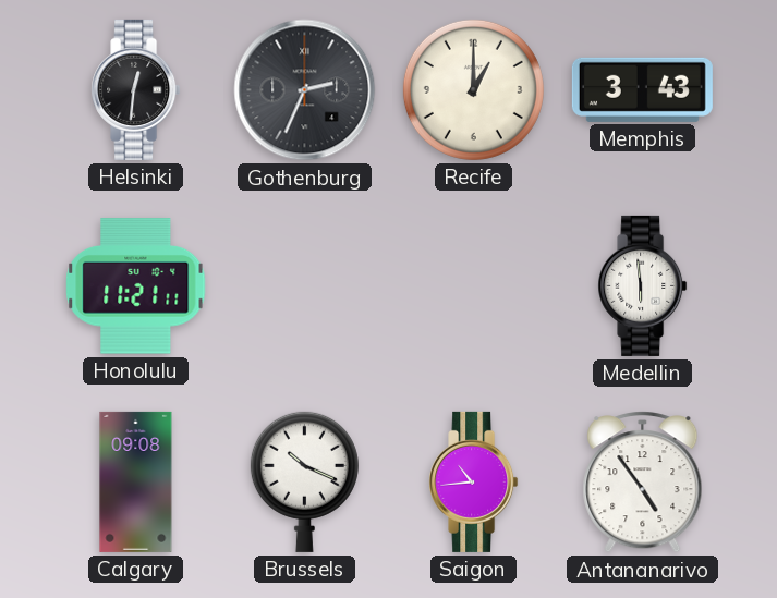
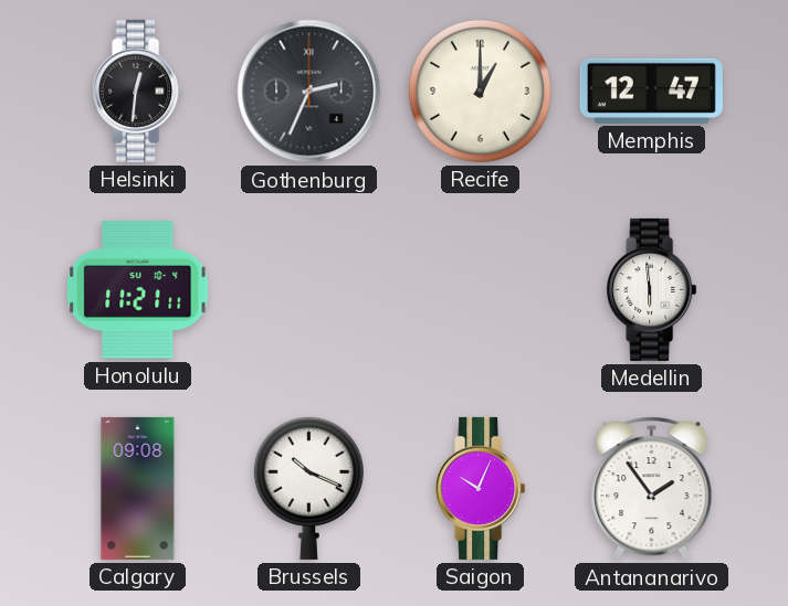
Memphis: 3:43 -> 12:47
Saigon: 10:44 -> 10:04
Antananarivo: 4:54 -> 1:54
